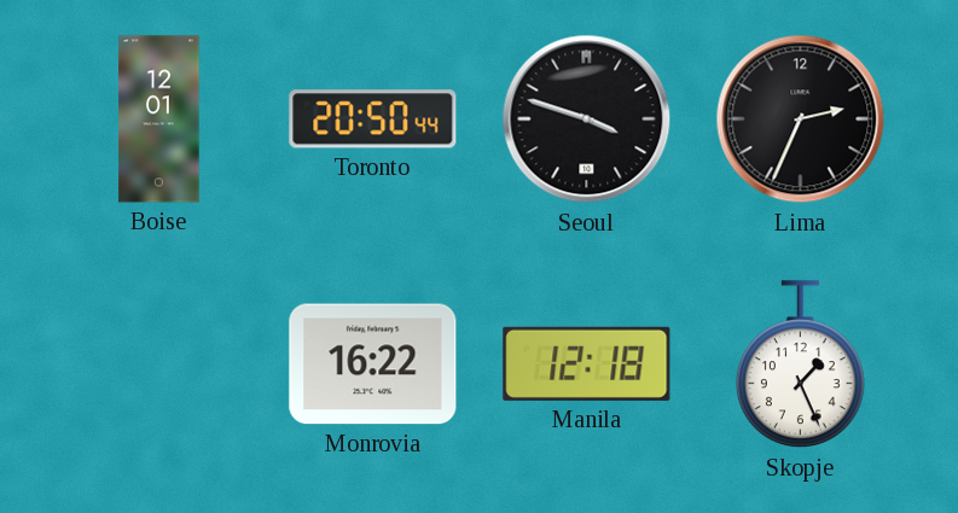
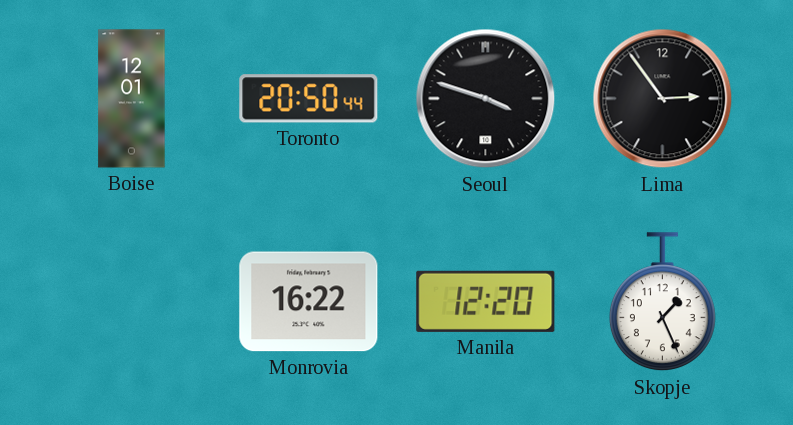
Lima: 2:34 -> 2:54
Manila: 12:18 -> 12:20
